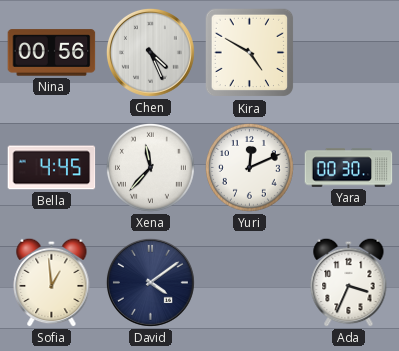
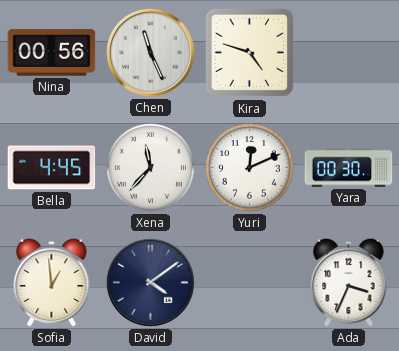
Chen: 4:26 -> 11:26
Kira: 4:50 -> 4:48
